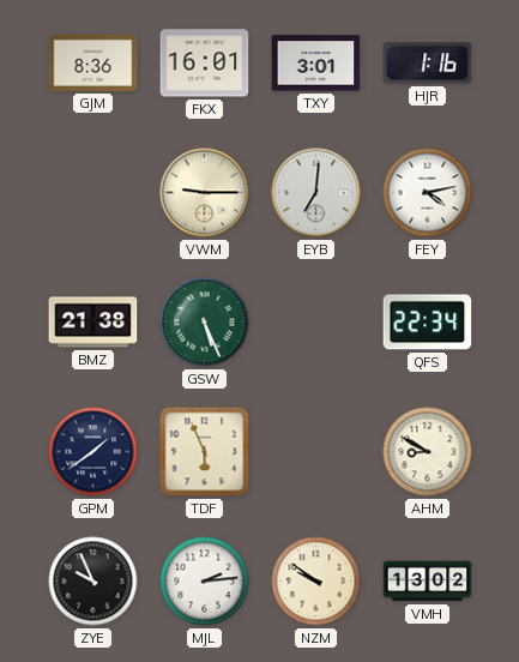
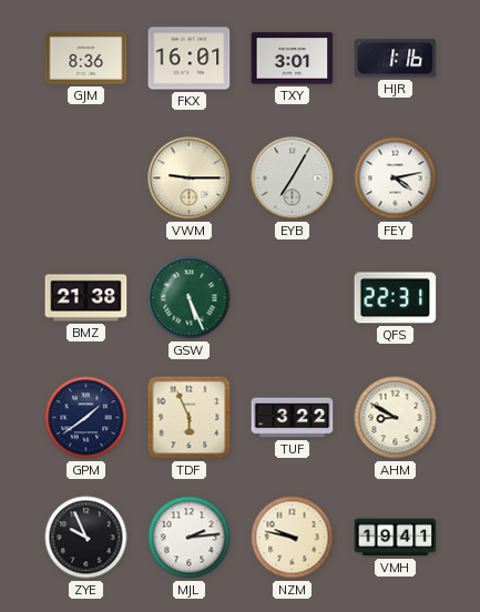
EYB: 7:01 -> 7:05
QFS: 22:34 -> 22:31
TUF: none -> 3:22
NZM: 9:51 -> 9:47
VMH: 13:02 -> 19:41
